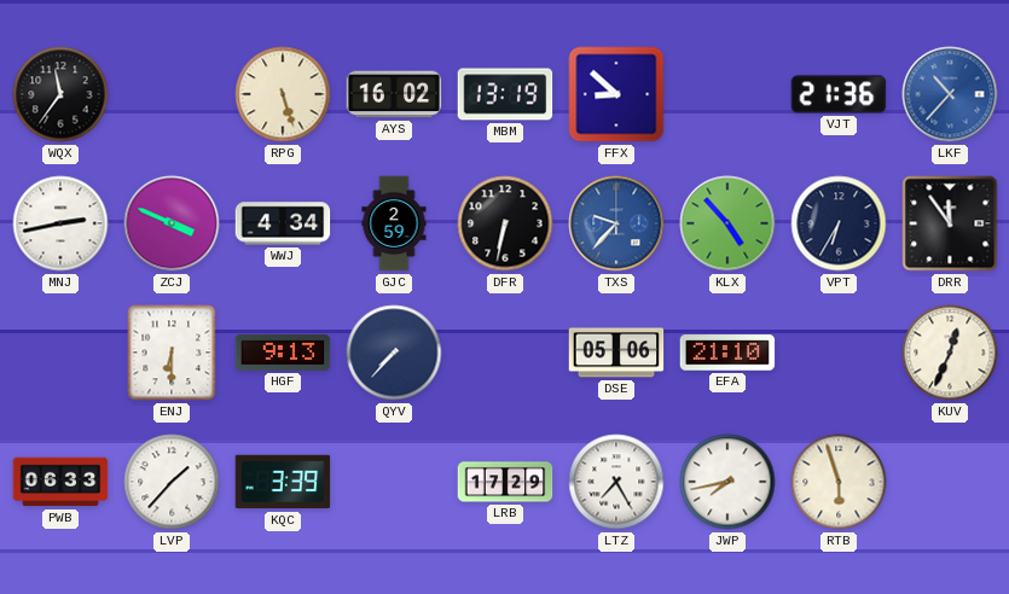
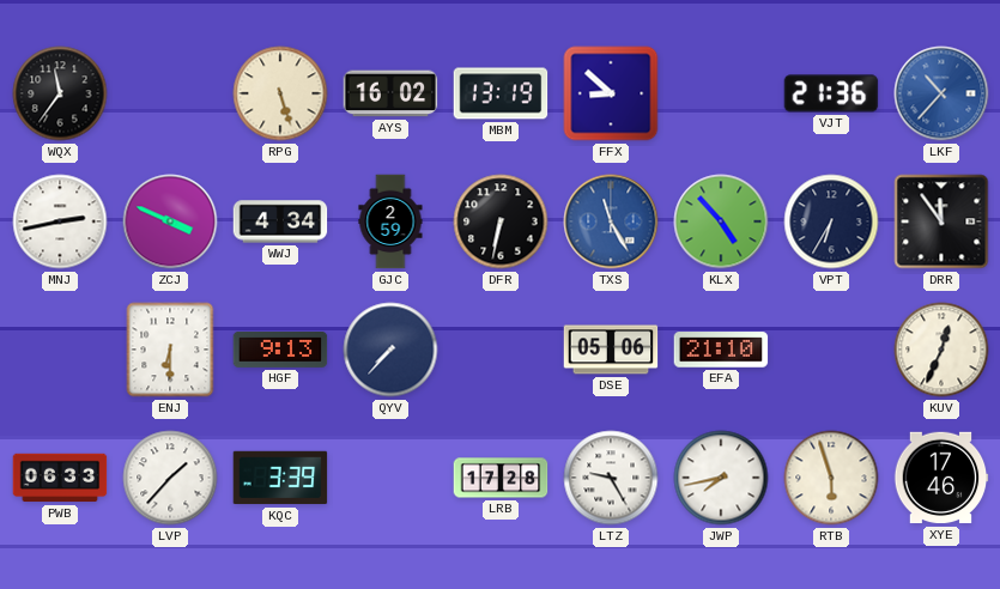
TXS: 9:37 -> 11:25
LRB: 17:29 -> 17:28
LTZ: 7:25 -> 9:25
XYE: none -> 17:46
